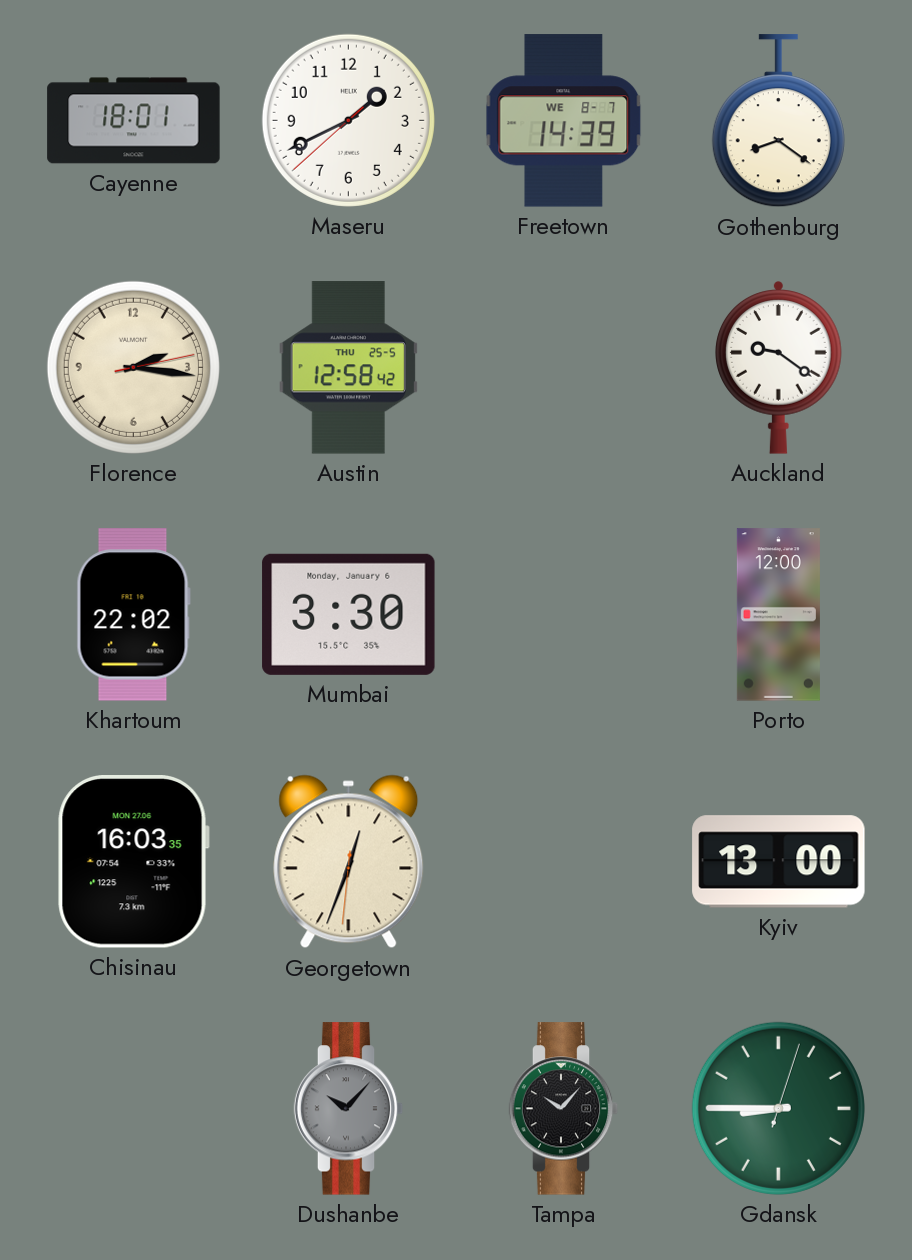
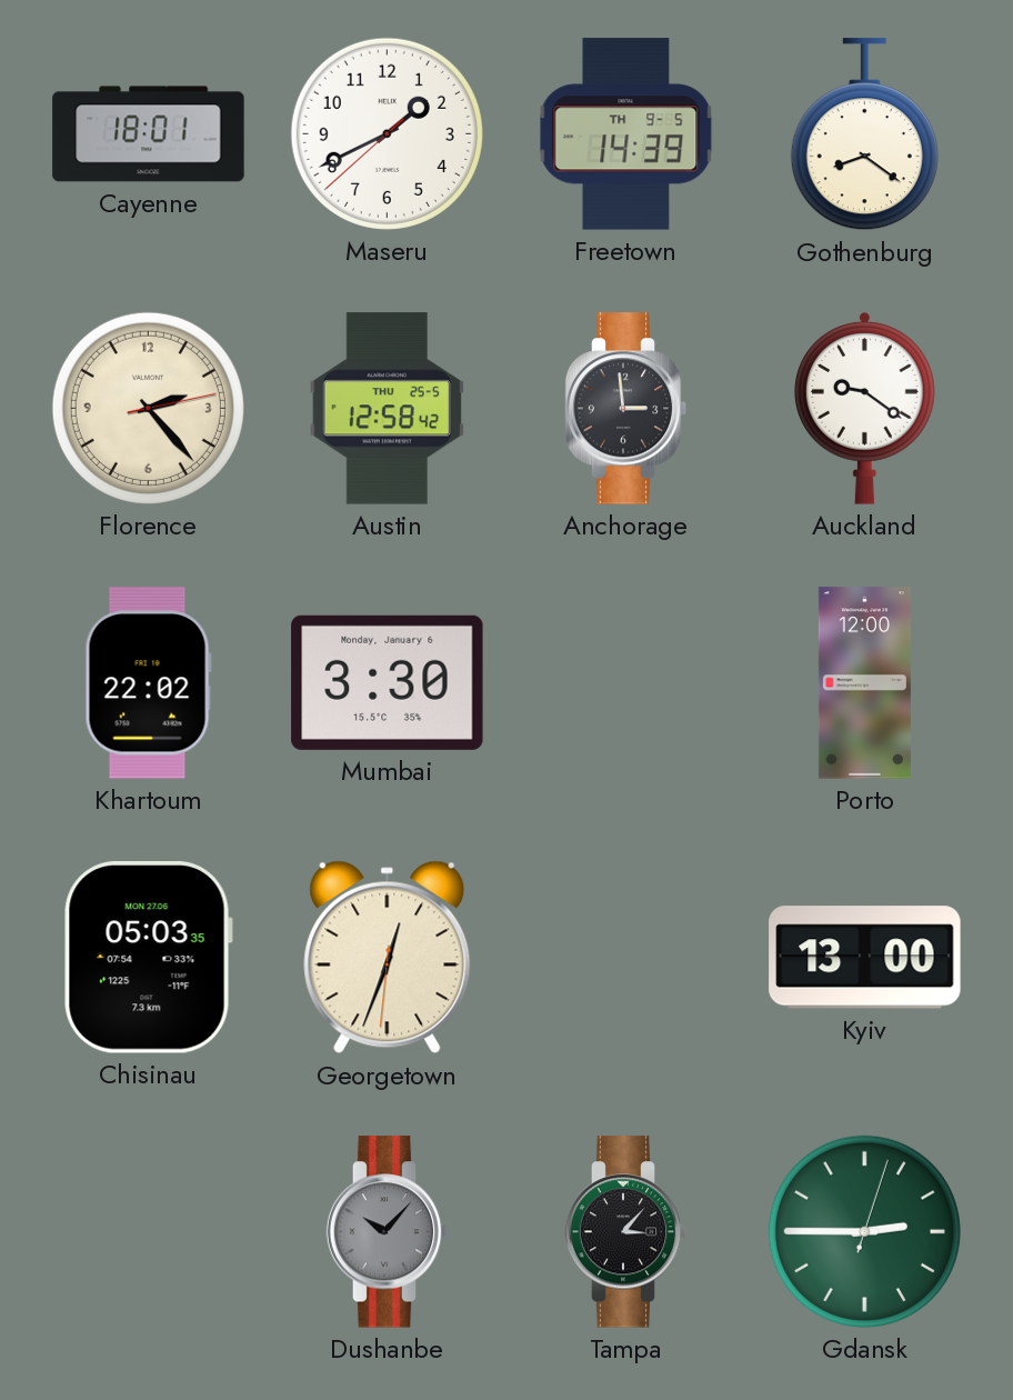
Freetown date: WE 8-7 -> TH 9-5
Florence: 2:16 -> 2:23
Anchorage: none -> 2:59
Chisinau: 16:03 -> 05:03
Tampa: 10:07 -> 3:07
Gdansk: 8:45 -> 2:45
